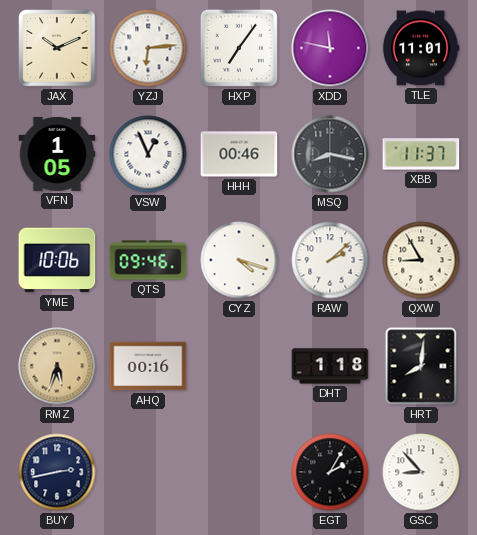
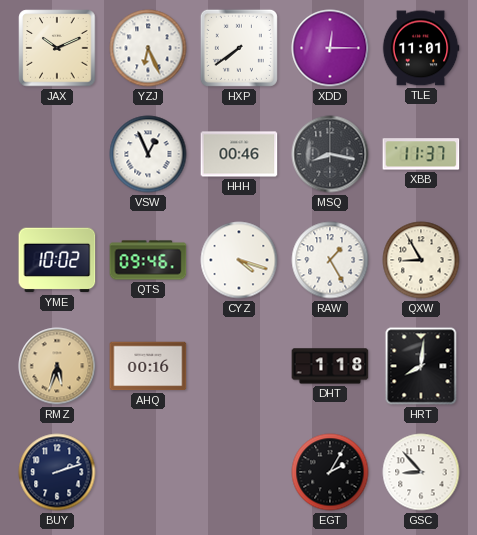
YZJ: 6:14 -> 6:26
HXP: 7:06 -> 7:39
XDD: 11:47 -> 12:15
VFN: 1:05 -> none
YME: 10:06 -> 10:02
RAW: 2:08 -> 1:25
BUY: 2:43 -> 2:12
